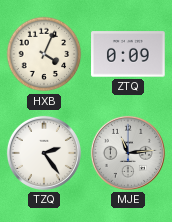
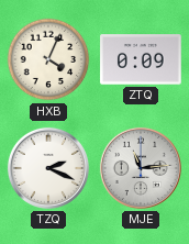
TZQ: 2:24 -> 2:19
